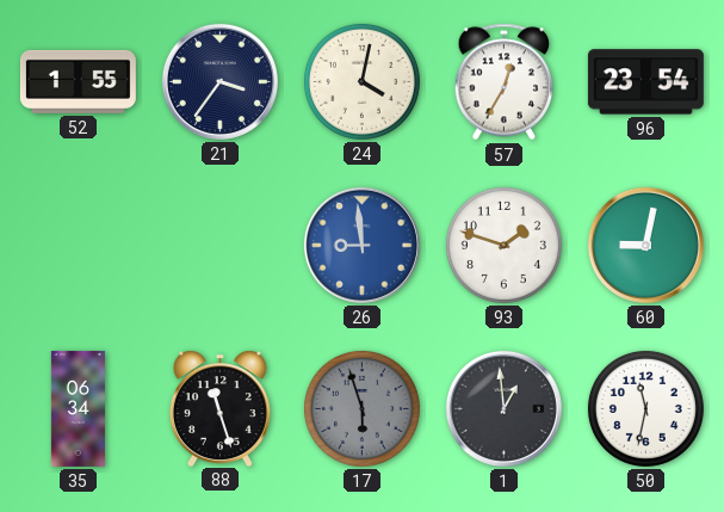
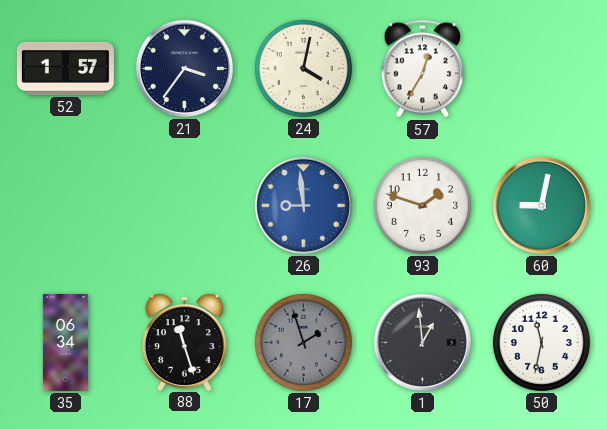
52: 1:55 -> 1:57
96: 23:54 -> none
17: 5:57 -> 1:57
